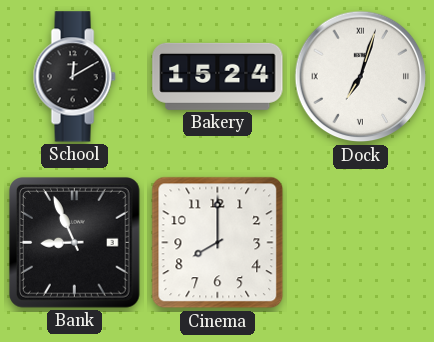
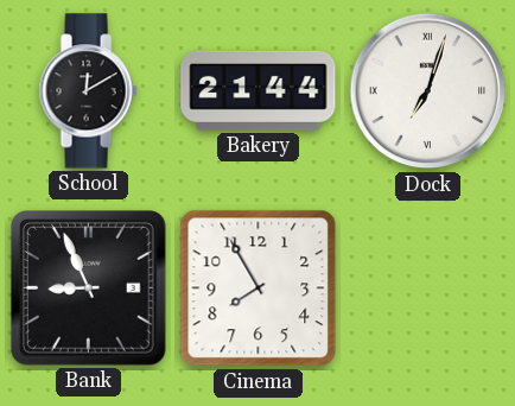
Bakery: 15:24 -> 21:44
Cinema: 8:00 -> 7:55
